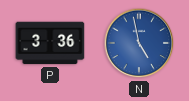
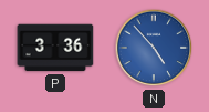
N: 4:58 -> 4:53
